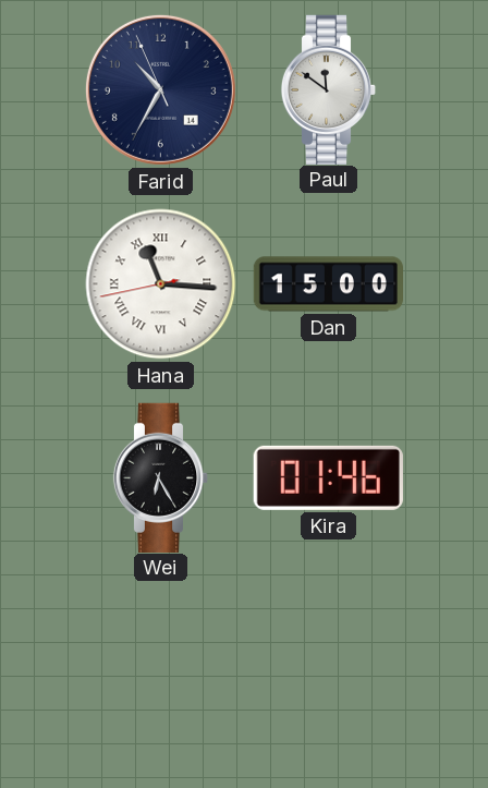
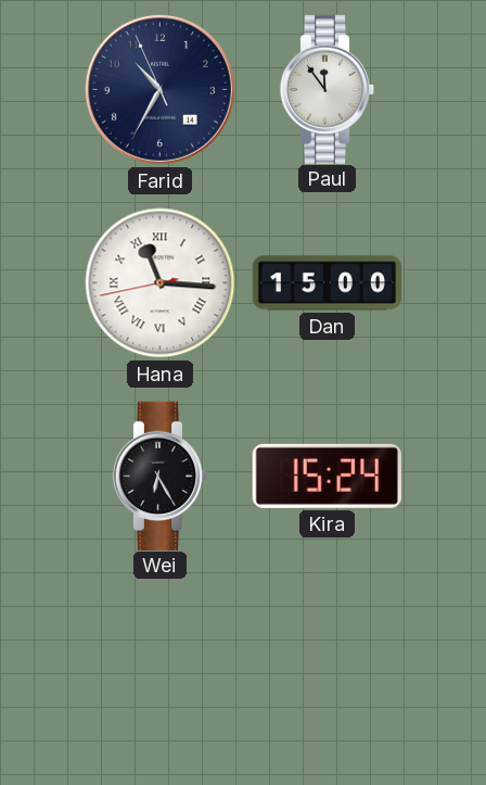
Paul: 11:51 -> 11:54
Kira: 01:46 -> 15:24
